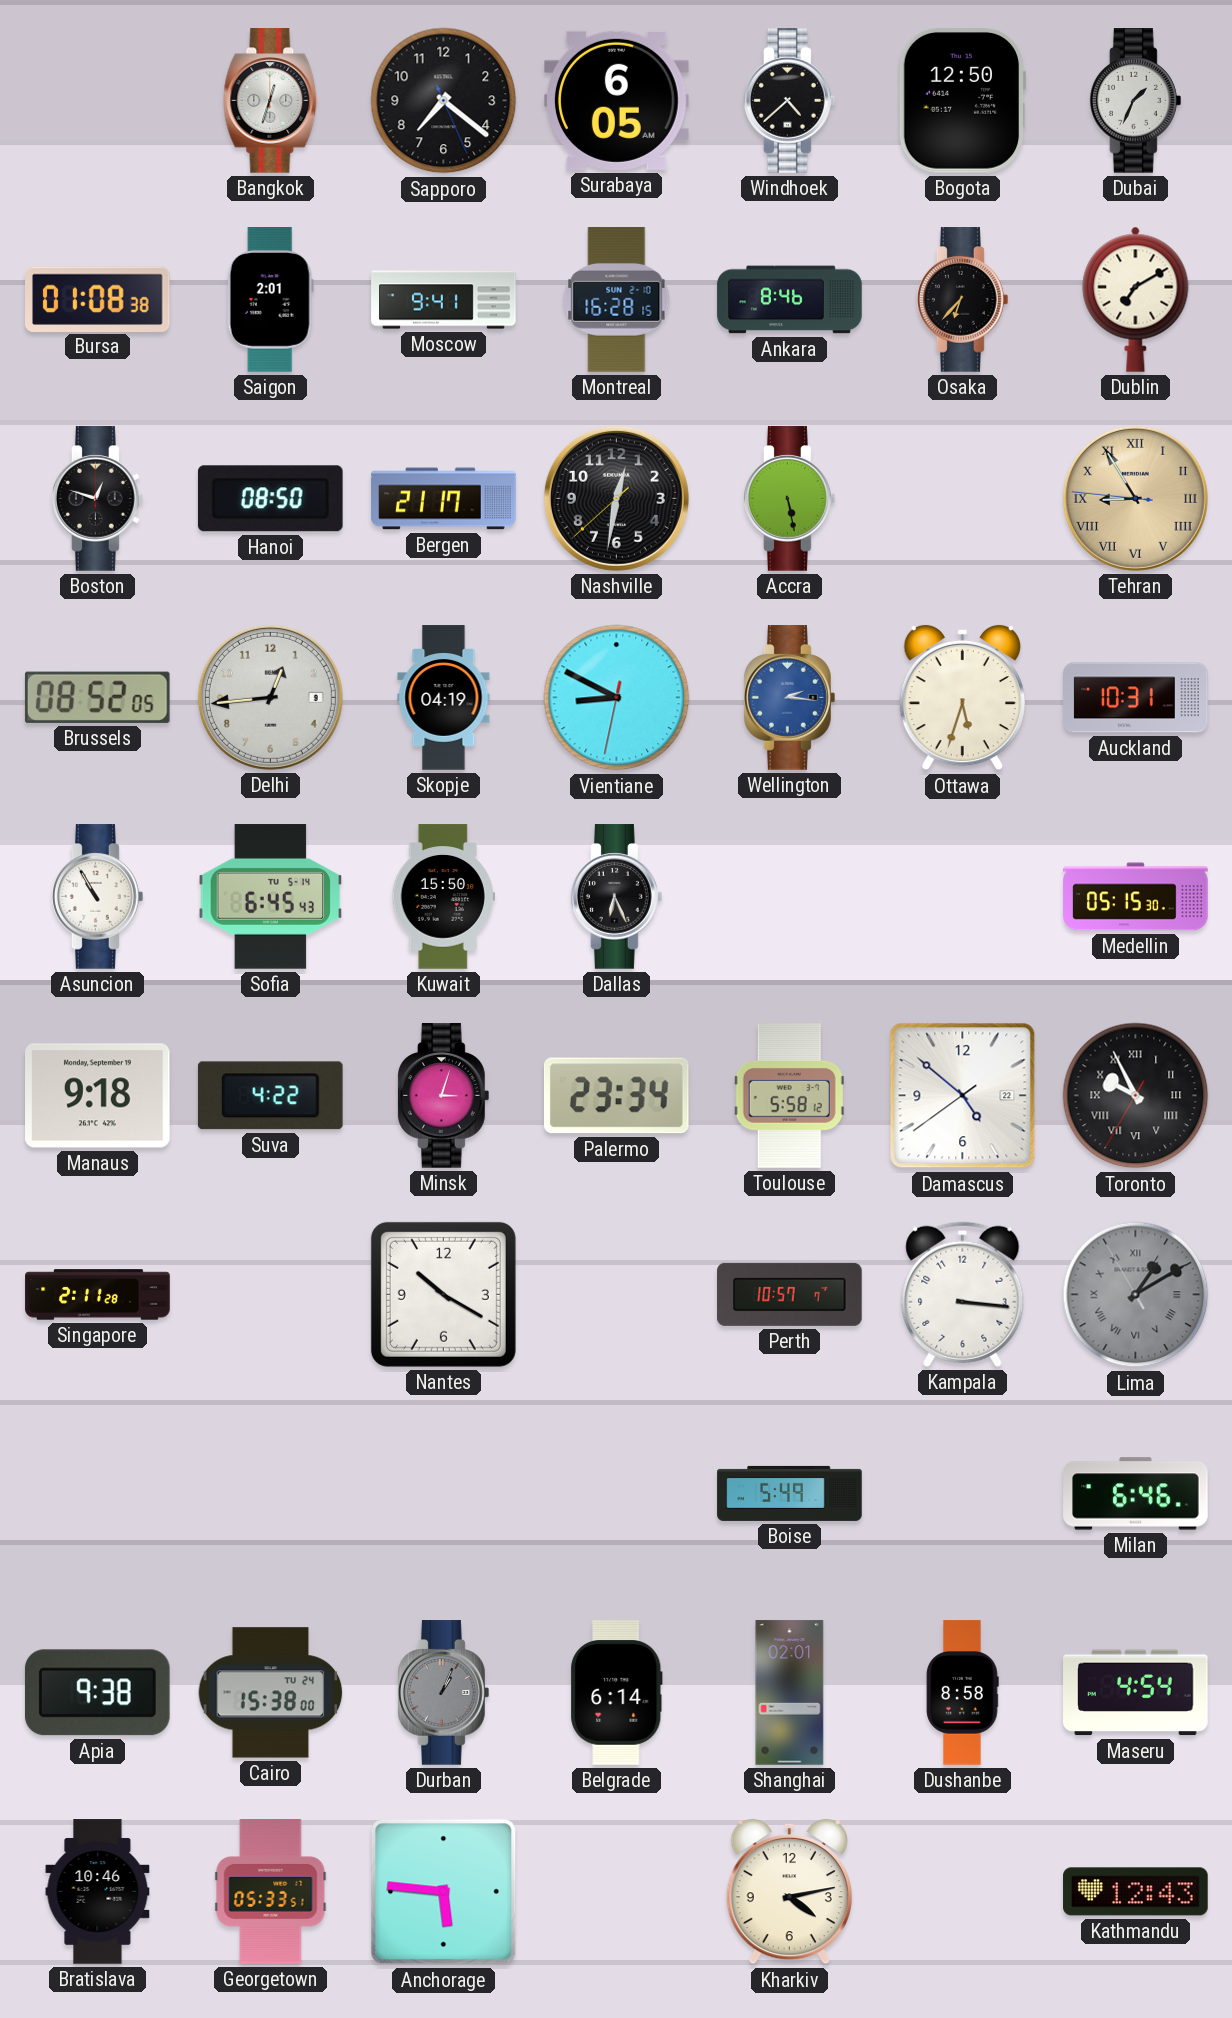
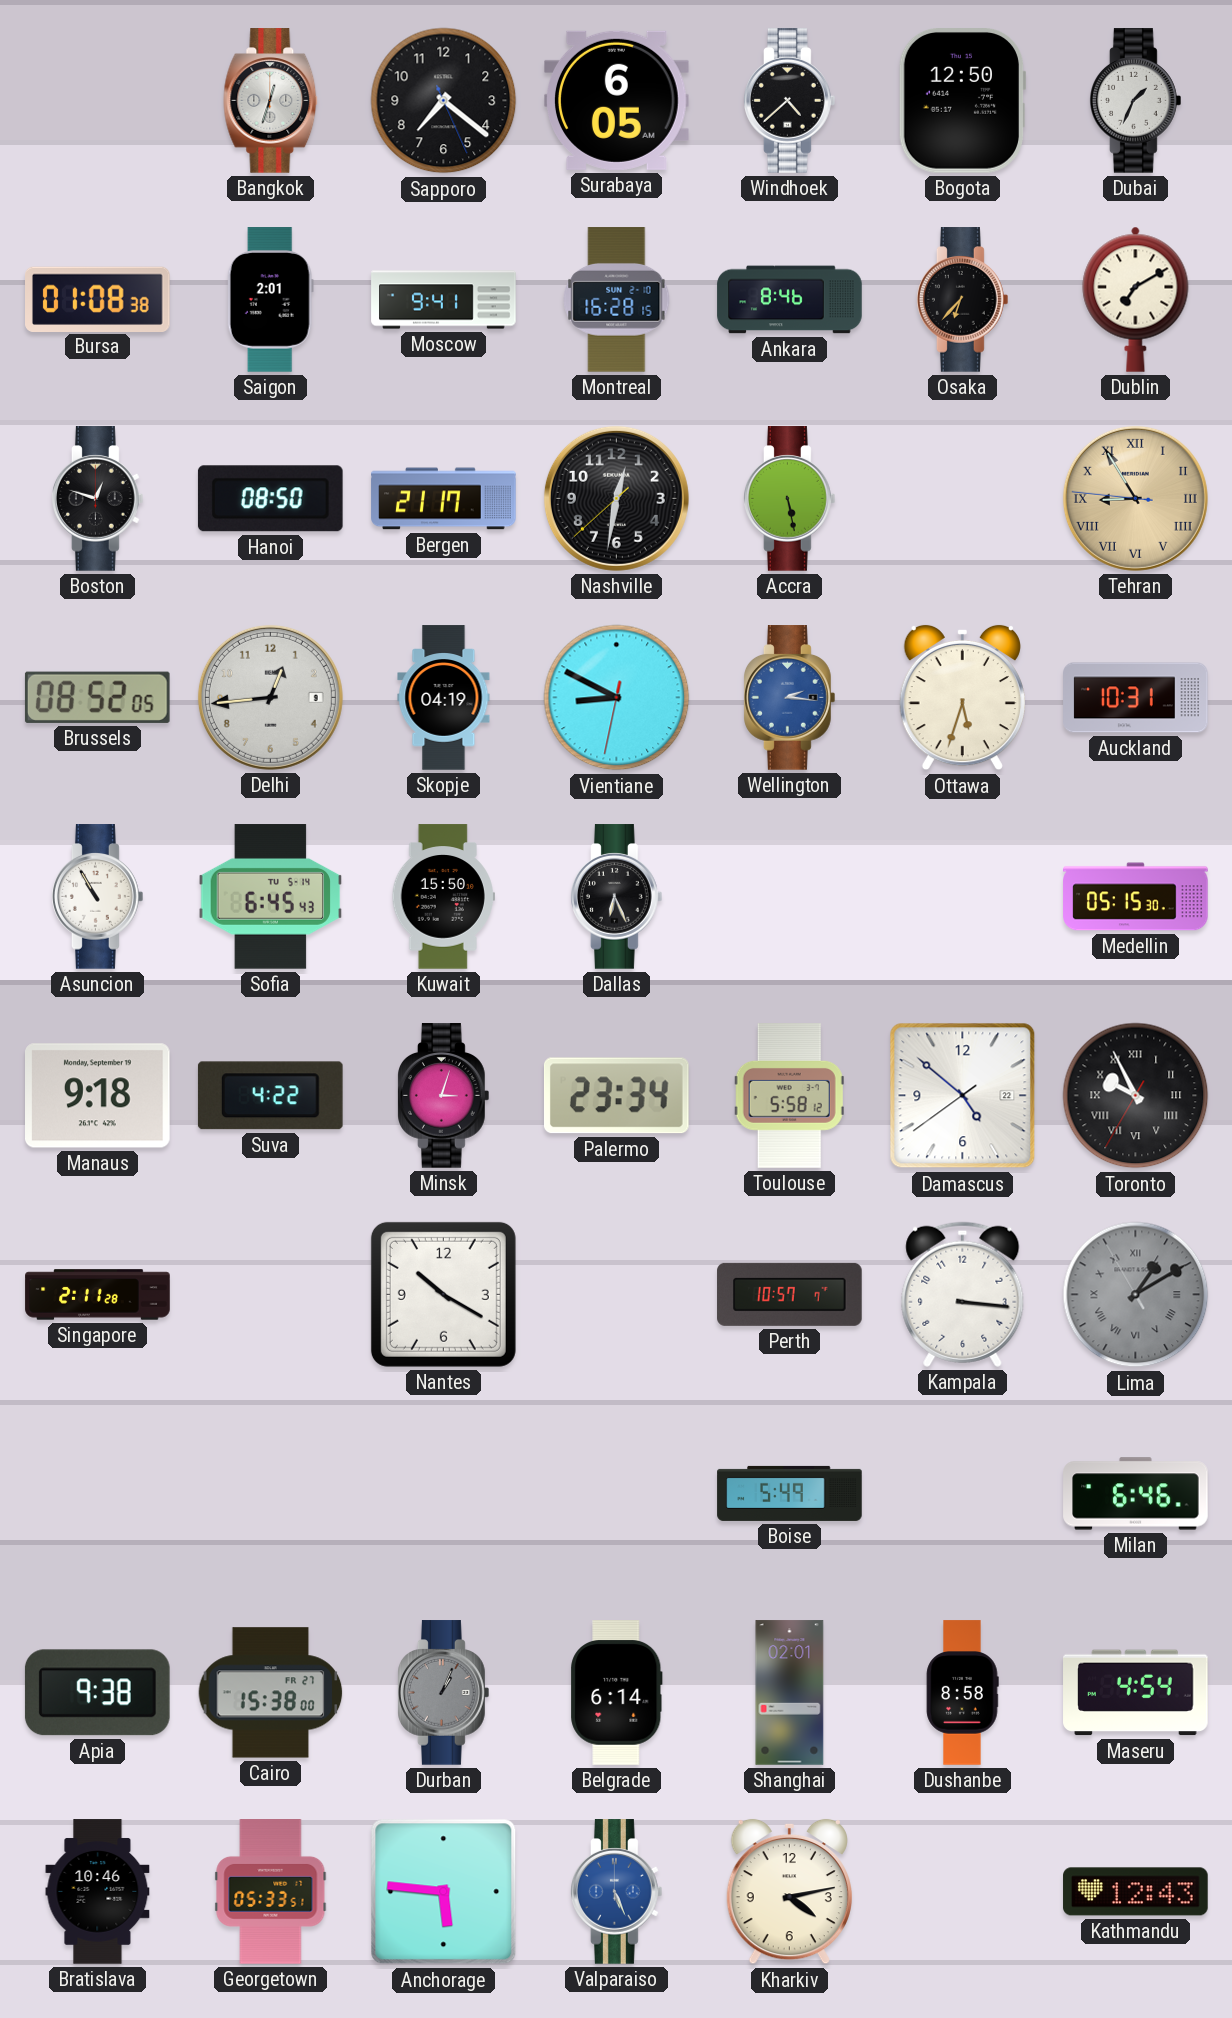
Cairo date: TU 24 -> FR 27
Valparaiso: none -> 5:26
